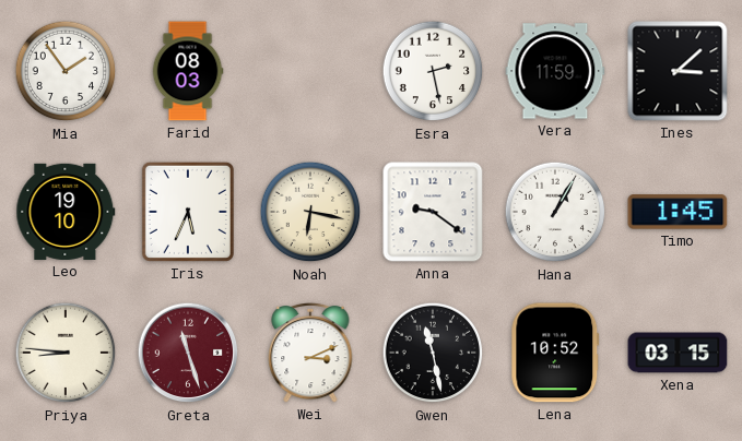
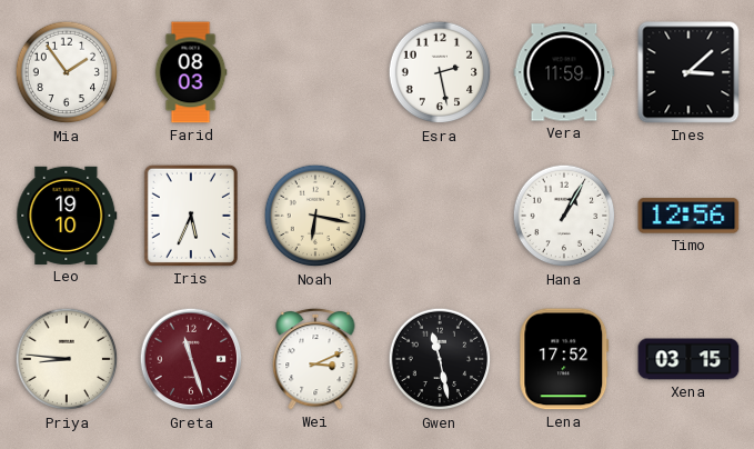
Anna: 9:21 -> none
Timo: 1:45 -> 12:56
Lena: 10:52 -> 17:52
